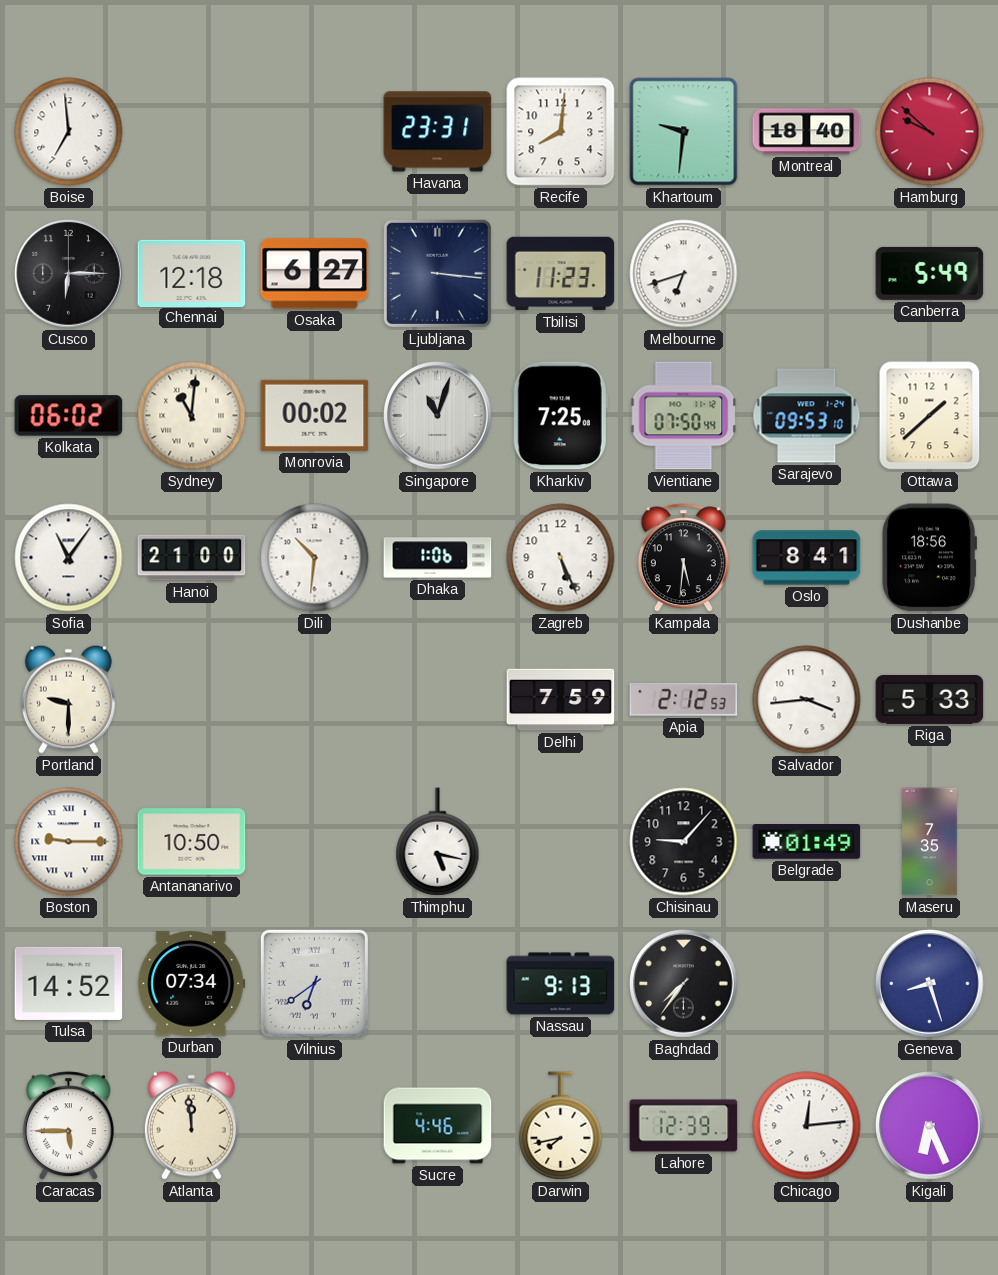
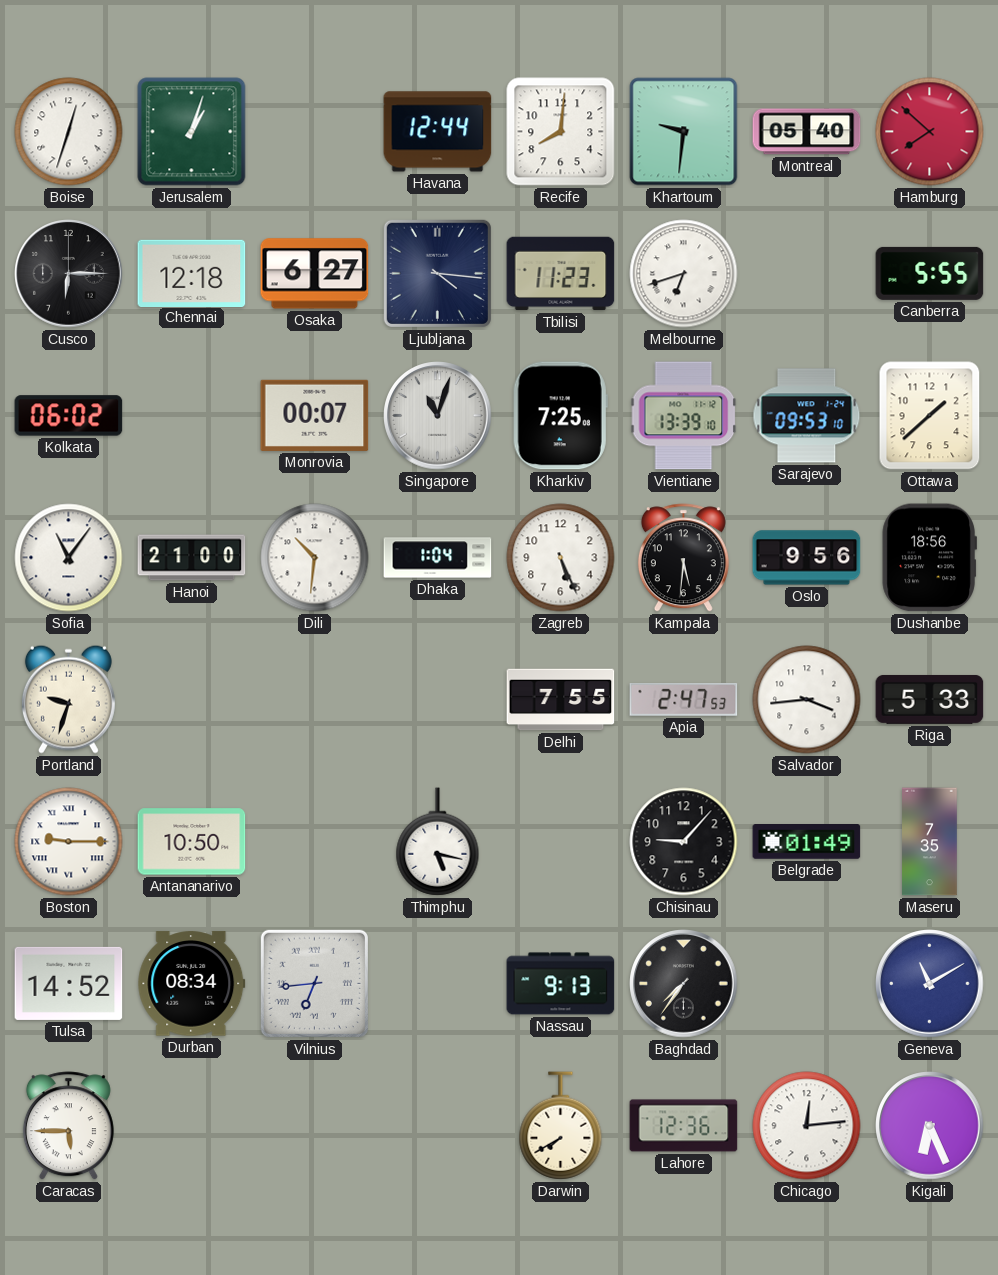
Boise: 6:59 -> 12:33
Jerusalem: none -> 1:03
Havana: 23:31 -> 12:44
Montreal: 18:40 -> 05:40
Hamburg: 9:52 -> 7:52
Ljubljana: 3:16 -> 4:16
Canberra: 5:49 -> 5:55
Sydney: 11:01 -> none
Monrovia: 00:02 -> 00:07
Vientiane: 07:50 -> 13:39
Dhaka: 1:06 -> 1:04
Oslo: 8:41 -> 9:56
Portland: 9:30 -> 9:33
Delhi: 7:59 -> 7:55
Apia: 2:12 -> 2:47
Durban: 07:34 -> 08:34
Vilnius: 6:39 -> 6:44
Geneva: 8:27 -> 11:10
Atlanta: 11:59 -> none
Sucre: 4:46 -> none
Darwin: 7:43 -> 7:40
Lahore: 12:39 -> 12:36
